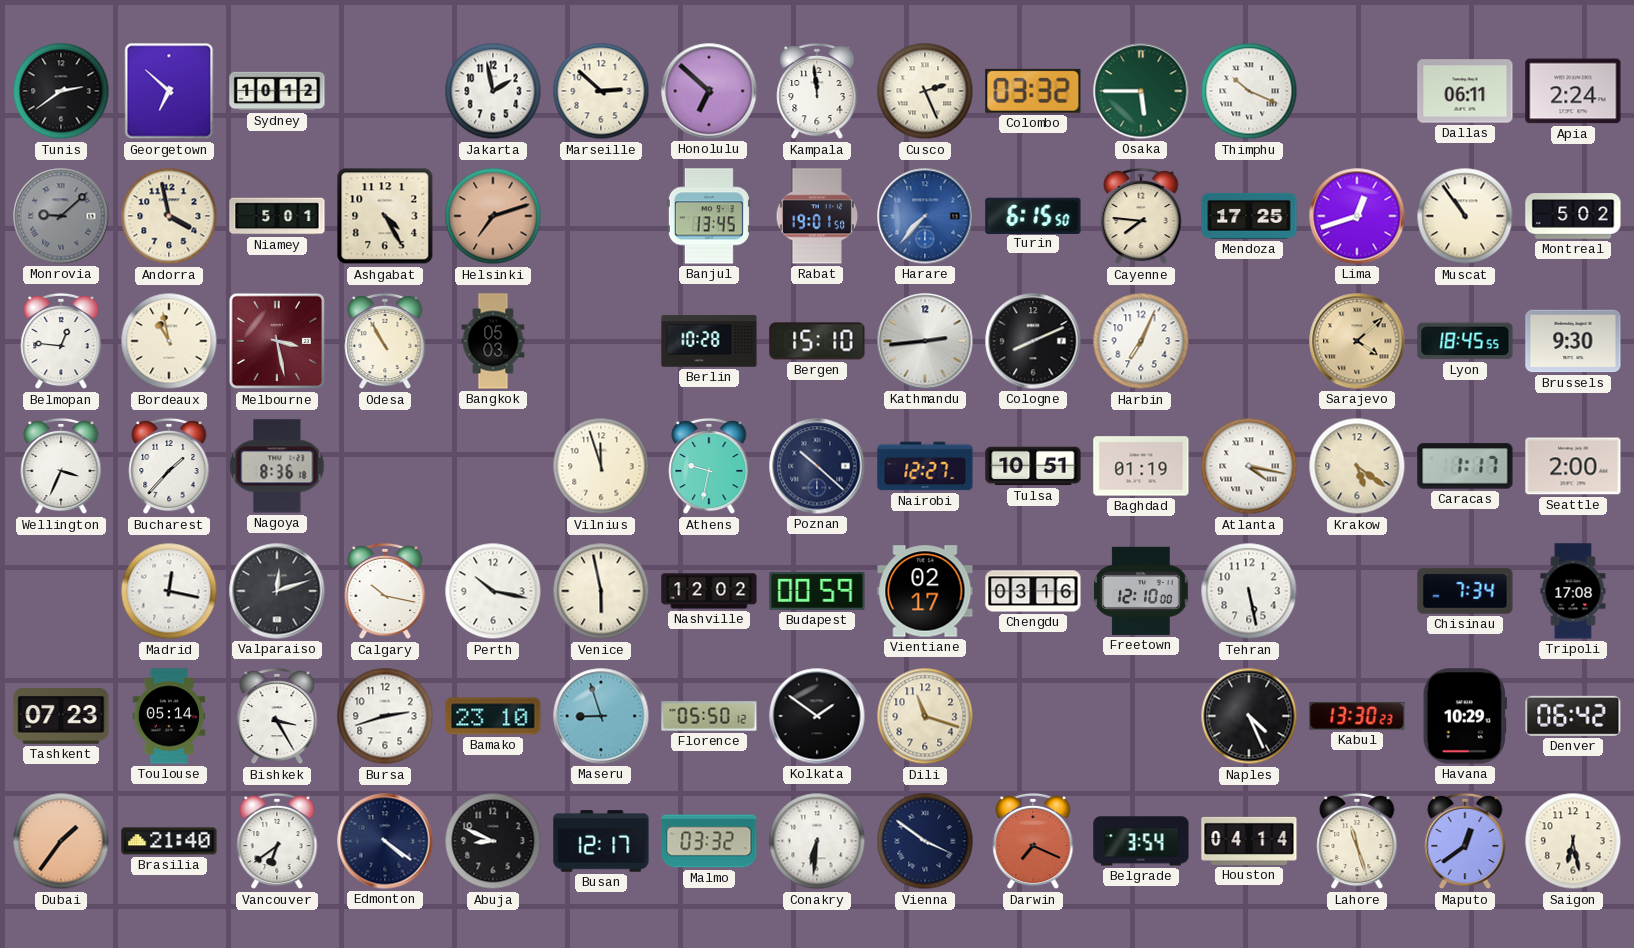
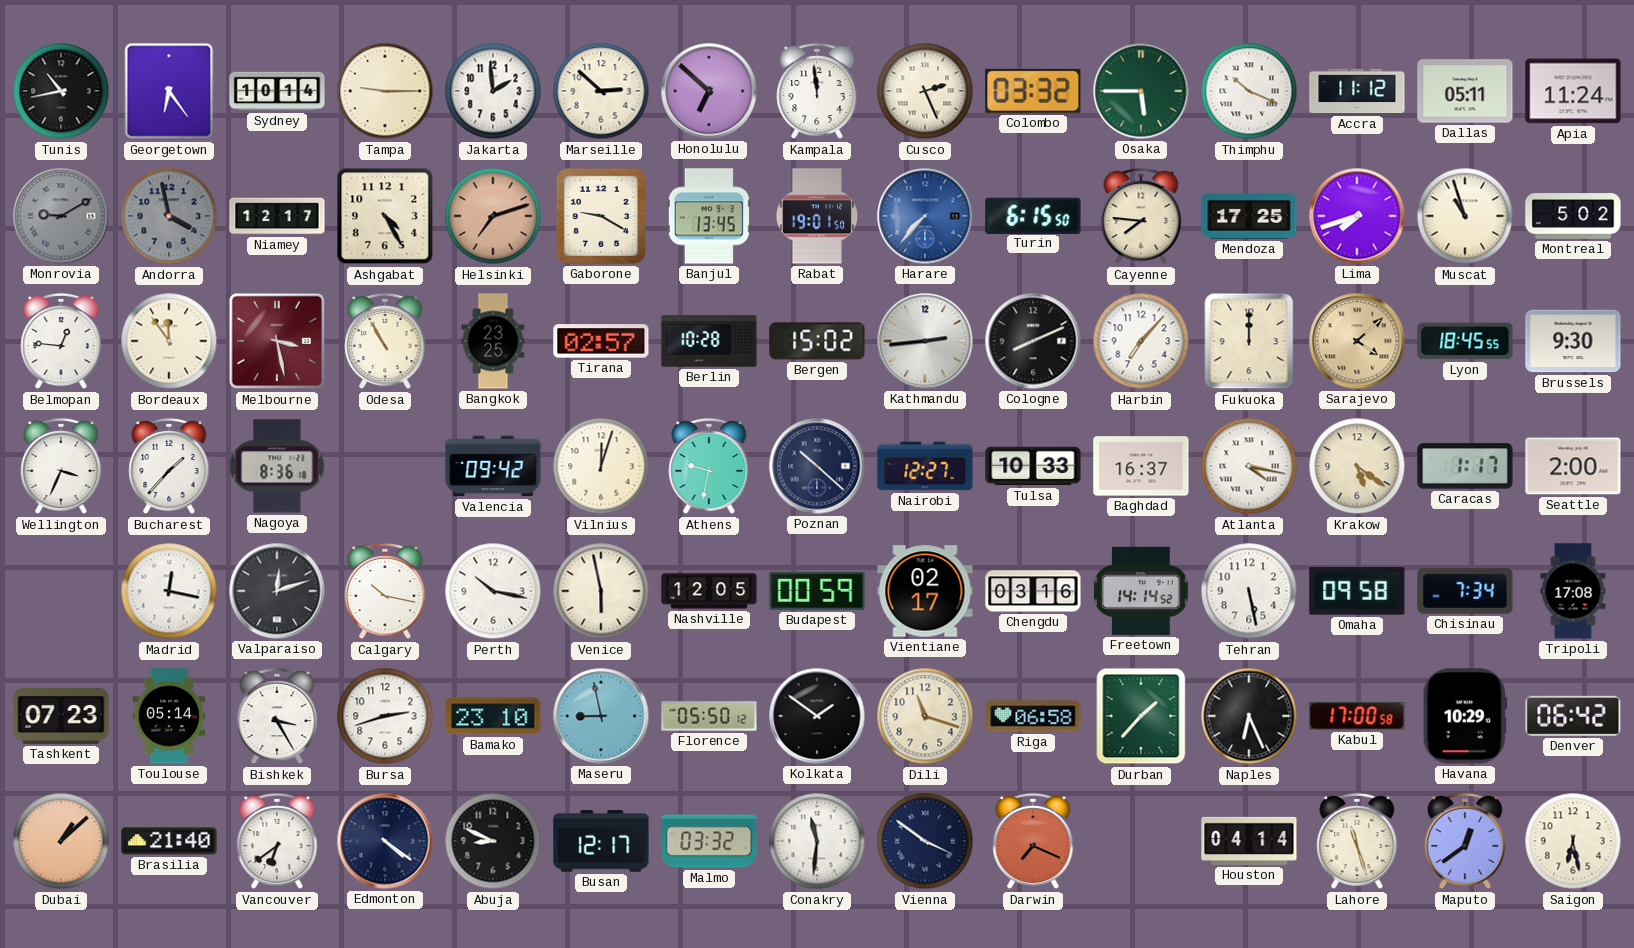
Tunis: 2:39 -> 10:43
Georgetown: 6:52 -> 6:24
Sydney: 10:12 -> 10:14
Tampa: none -> 9:15
Jakarta: 1:58 -> 1:59
Accra: none -> 11:12
Dallas: 06:11 -> 05:11
Apia: 2:24 -> 11:24
Monrovia: 9:08 -> 9:10
Andorra dial: cream -> grey
Niamey: 5:01 -> 12:17
Gaborone: none -> 9:20
Lima: 12:42 -> 7:42
Muscat: 10:54 -> 10:57
Bordeaux: 10:58 -> 11:54
Bangkok: 05:03 -> 23:25
Tirana: none -> 02:57
Bergen: 15:10 -> 15:02
Harbin: 7:04 -> 7:07
Fukuoka: none -> 12:00
Valencia: none -> 09:42
Vilnius: 11:57 -> 12:03
Tulsa: 10:51 -> 10:33
Baghdad: 01:19 -> 16:37
Nashville: 12:02 -> 12:05
Freetown: 12:10 -> 14:14
Omaha: none -> 09:58
Maseru: 8:57 -> 8:58
Riga: none -> 06:58
Durban: none -> 1:37
Naples: 4:26 -> 6:26
Kabul: 13:30 -> 17:00
Dubai: 1:36 -> 1:08
Conakry: 6:31 -> 11:31
Belgrade: 3:54 -> none
